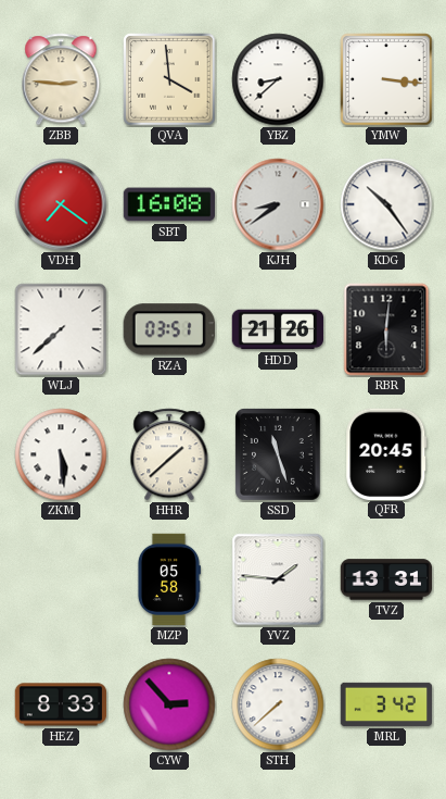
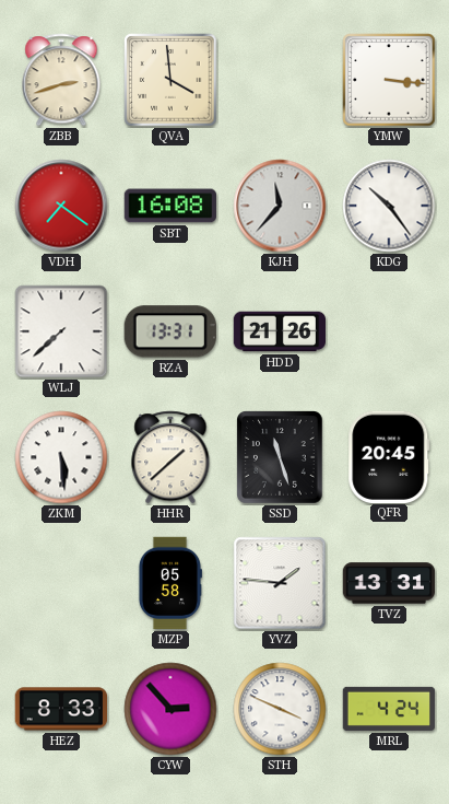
ZBB: 2:46 -> 2:42
YBZ: 8:38 -> none
KJH: 8:39 -> 11:37
RZA: 03:51 -> 13:31
RBR: 6:01 -> none
STH: 7:38 -> 3:49
MRL: 3:42 -> 4:24
